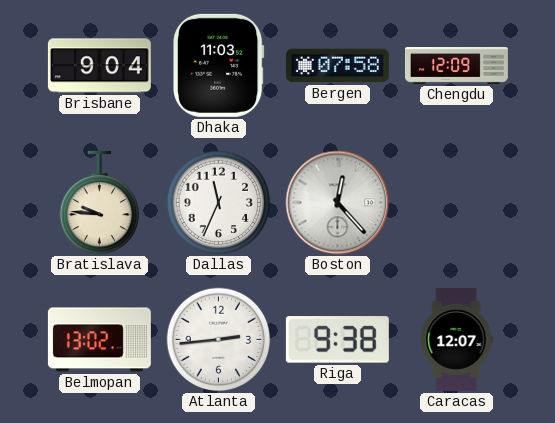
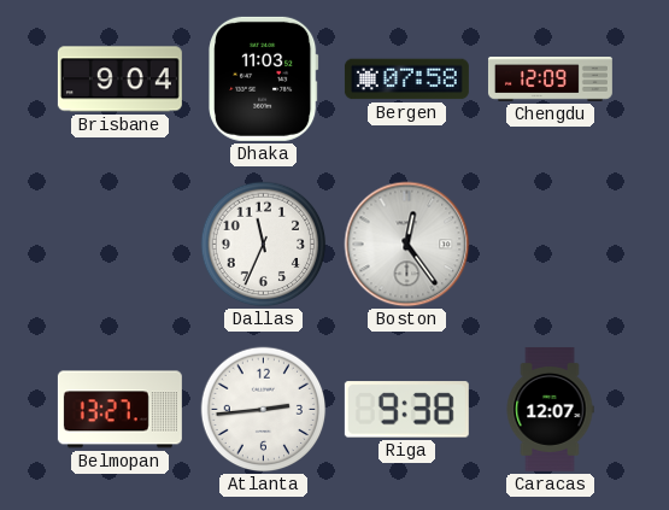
Bratislava: 9:46 -> none
Boston: 12:23 -> 12:24
Belmopan: 13:02 -> 13:27
